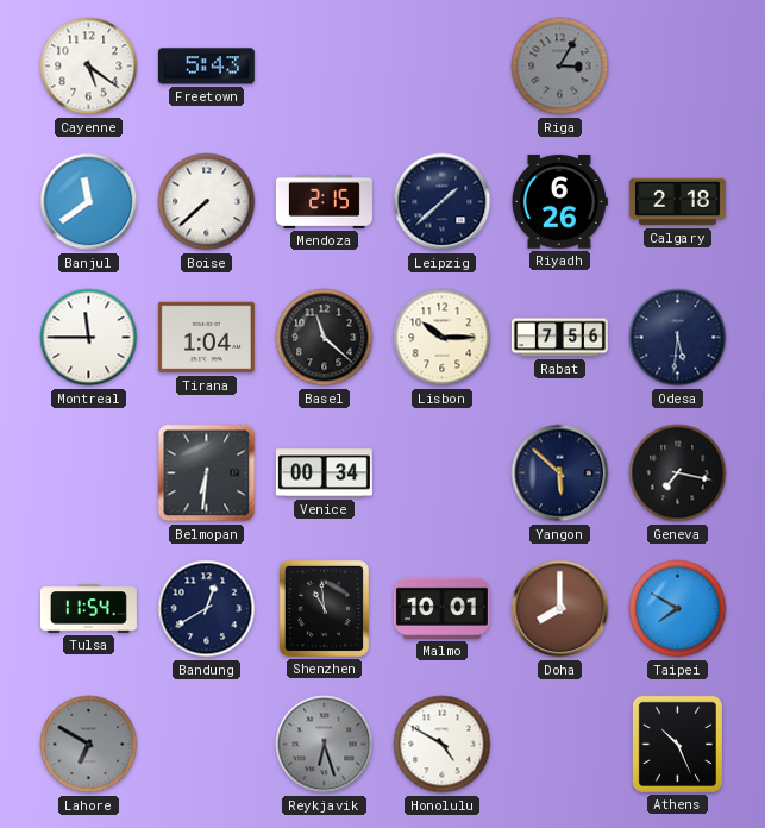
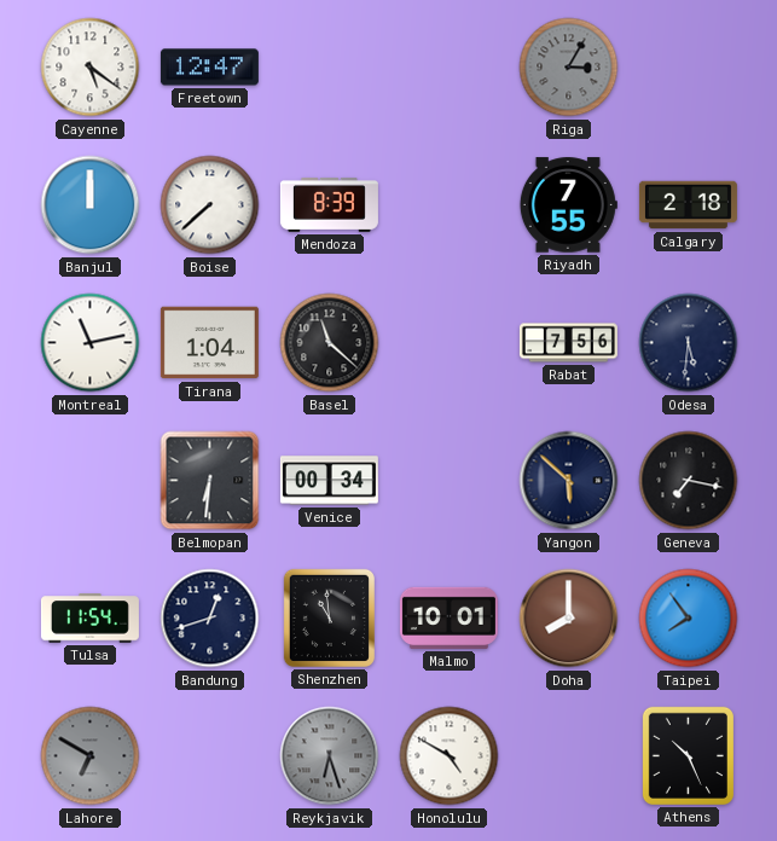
Freetown: 5:43 -> 12:47
Banjul: 11:39 -> 12:00
Mendoza: 2:15 -> 8:39
Leipzig: 1:38 -> none
Riyadh: 6:26 -> 7:55
Montreal: 11:45 -> 11:13
Lisbon: 10:15 -> none
Bandung: 12:40 -> 12:42
Taipei: 7:50 -> 7:54
